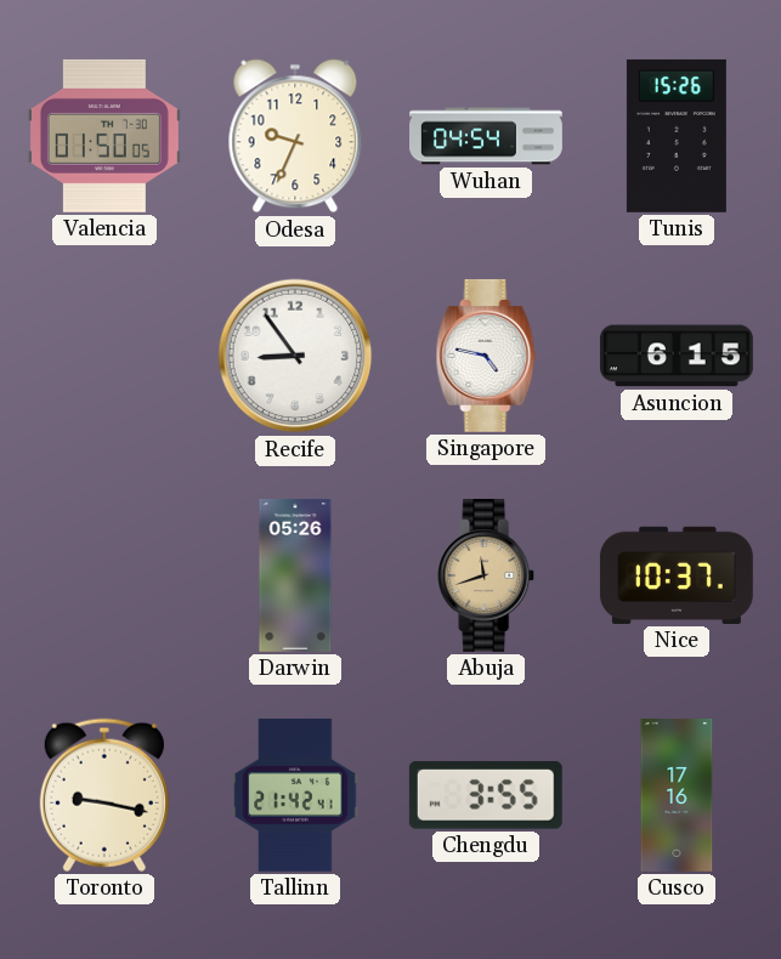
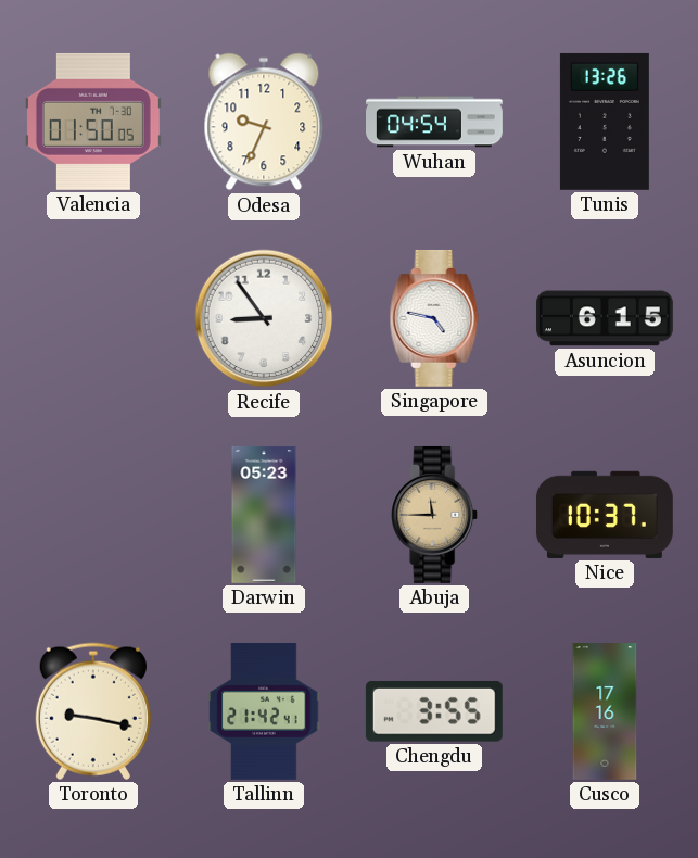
Tunis: 15:26 -> 13:26
Darwin: 05:26 -> 05:23
Abuja: 11:42 -> 11:45
